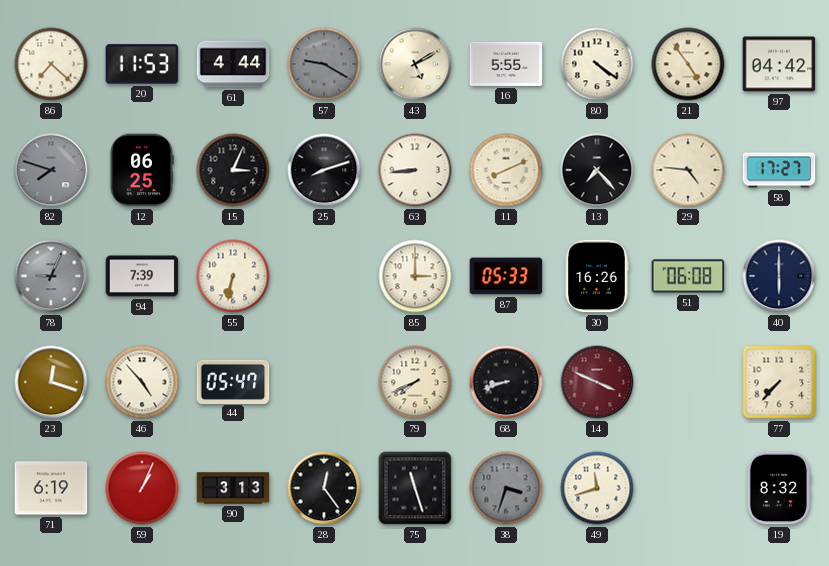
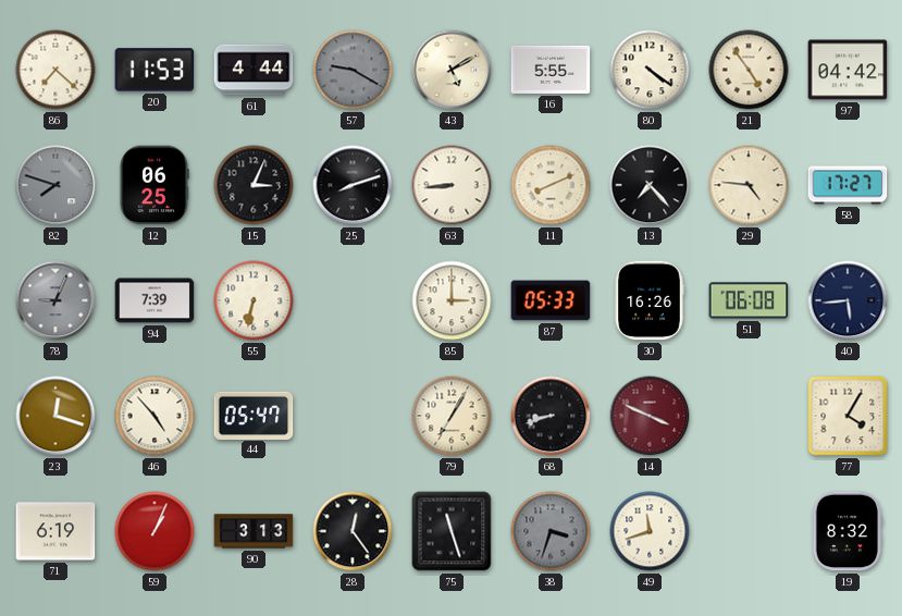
40: 6:00 -> 5:44
79: 7:41 -> 7:05
77: 7:37 -> 4:05
